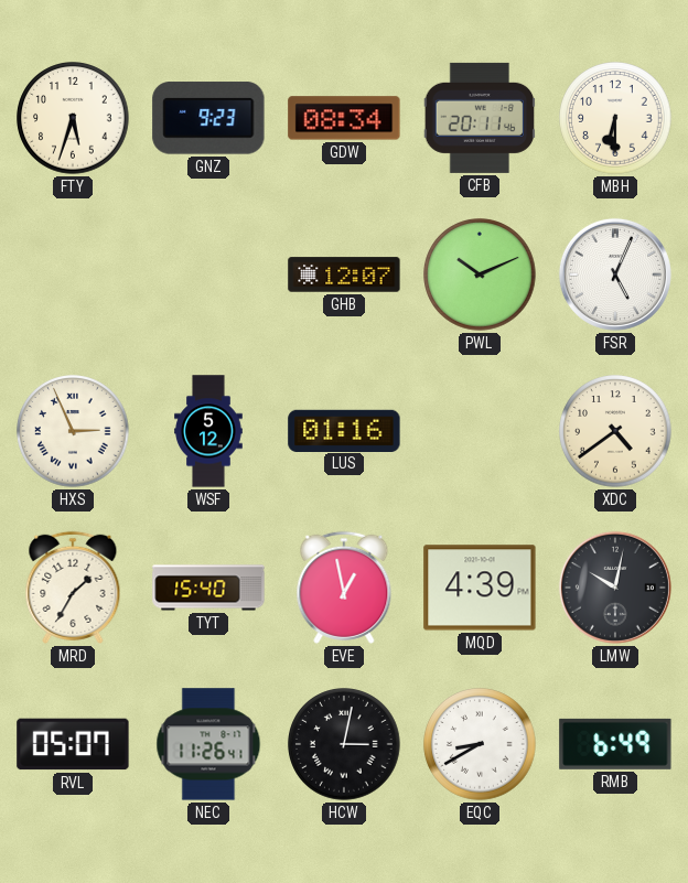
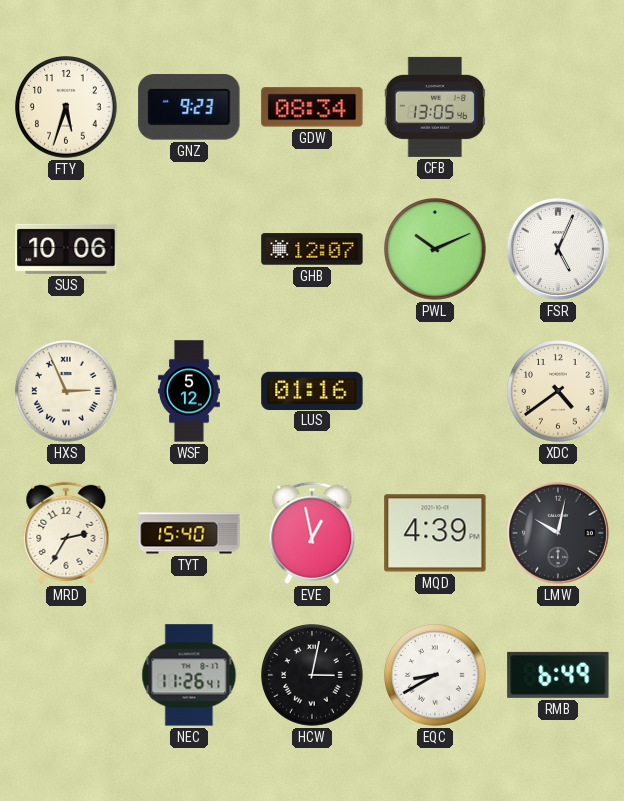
CFB: 20:11 -> 13:05
MBH: 6:30 -> none
SUS: none -> 10:06
MRD: 1:35 -> 2:35
RVL: 05:07 -> none
